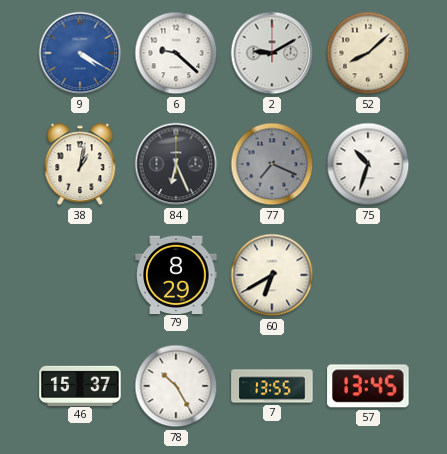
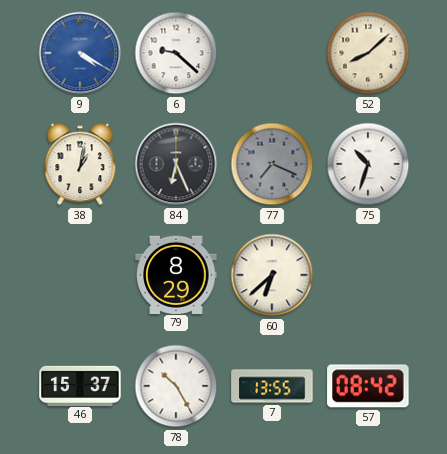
2: 9:10 -> none
60: 6:40 -> 6:38
57: 13:45 -> 08:42
